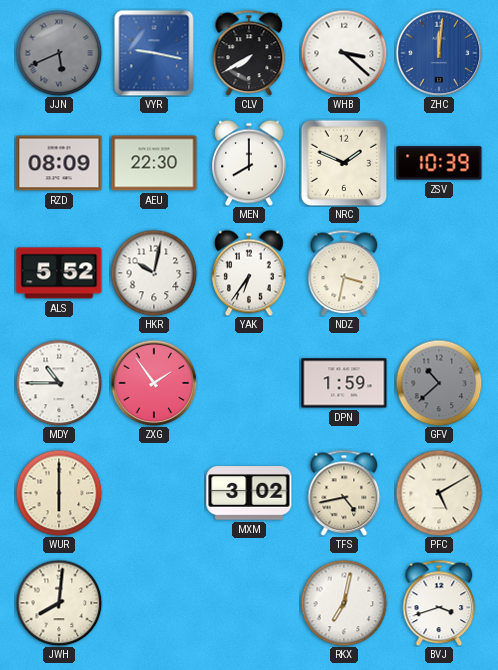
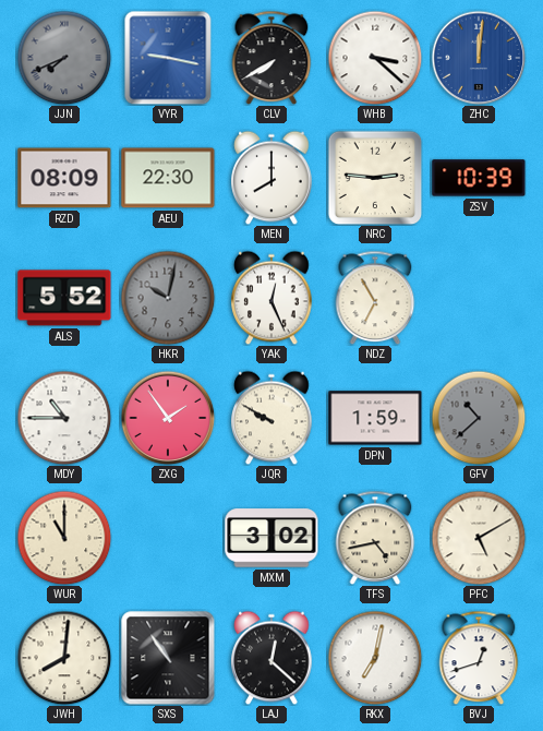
JJN: 5:41 -> 7:41
NRC: 1:49 -> 2:46
HKR dial: white -> grey
YAK: 6:36 -> 12:26
NDZ: 3:32 -> 6:55
JQR: none -> 9:50
WUR: 6:00 -> 11:00
SXS: none -> 10:54
LAJ: none -> 12:22
BVJ: 3:42 -> 12:42
